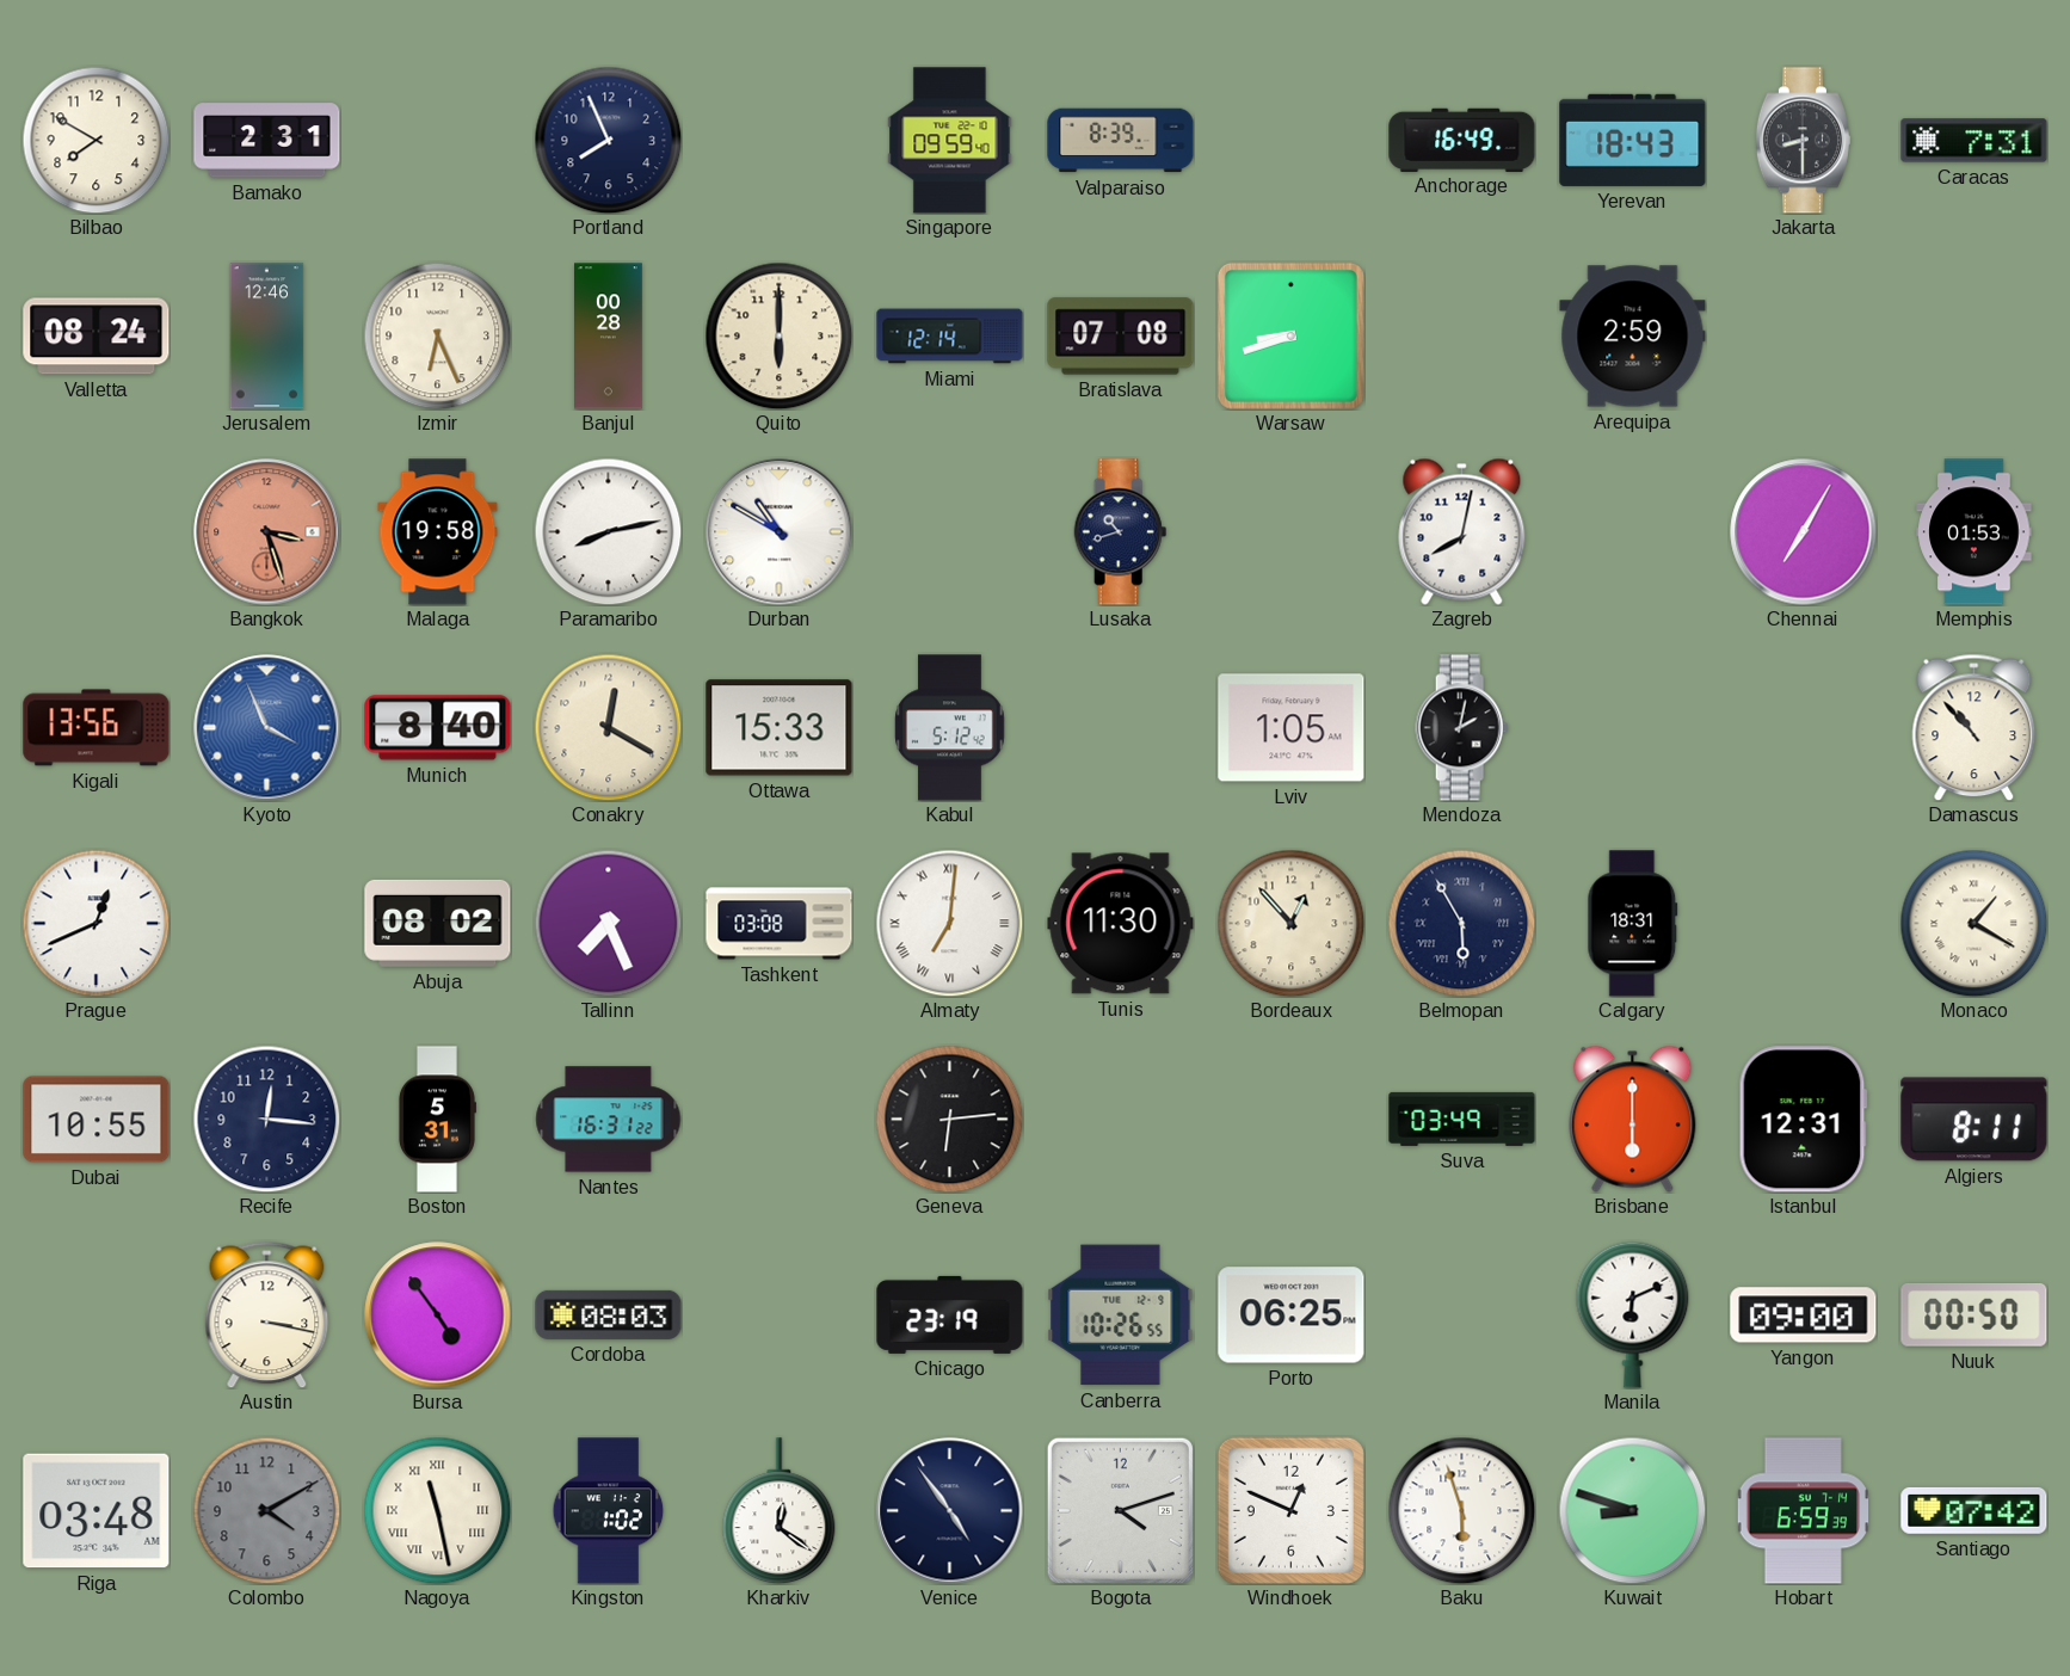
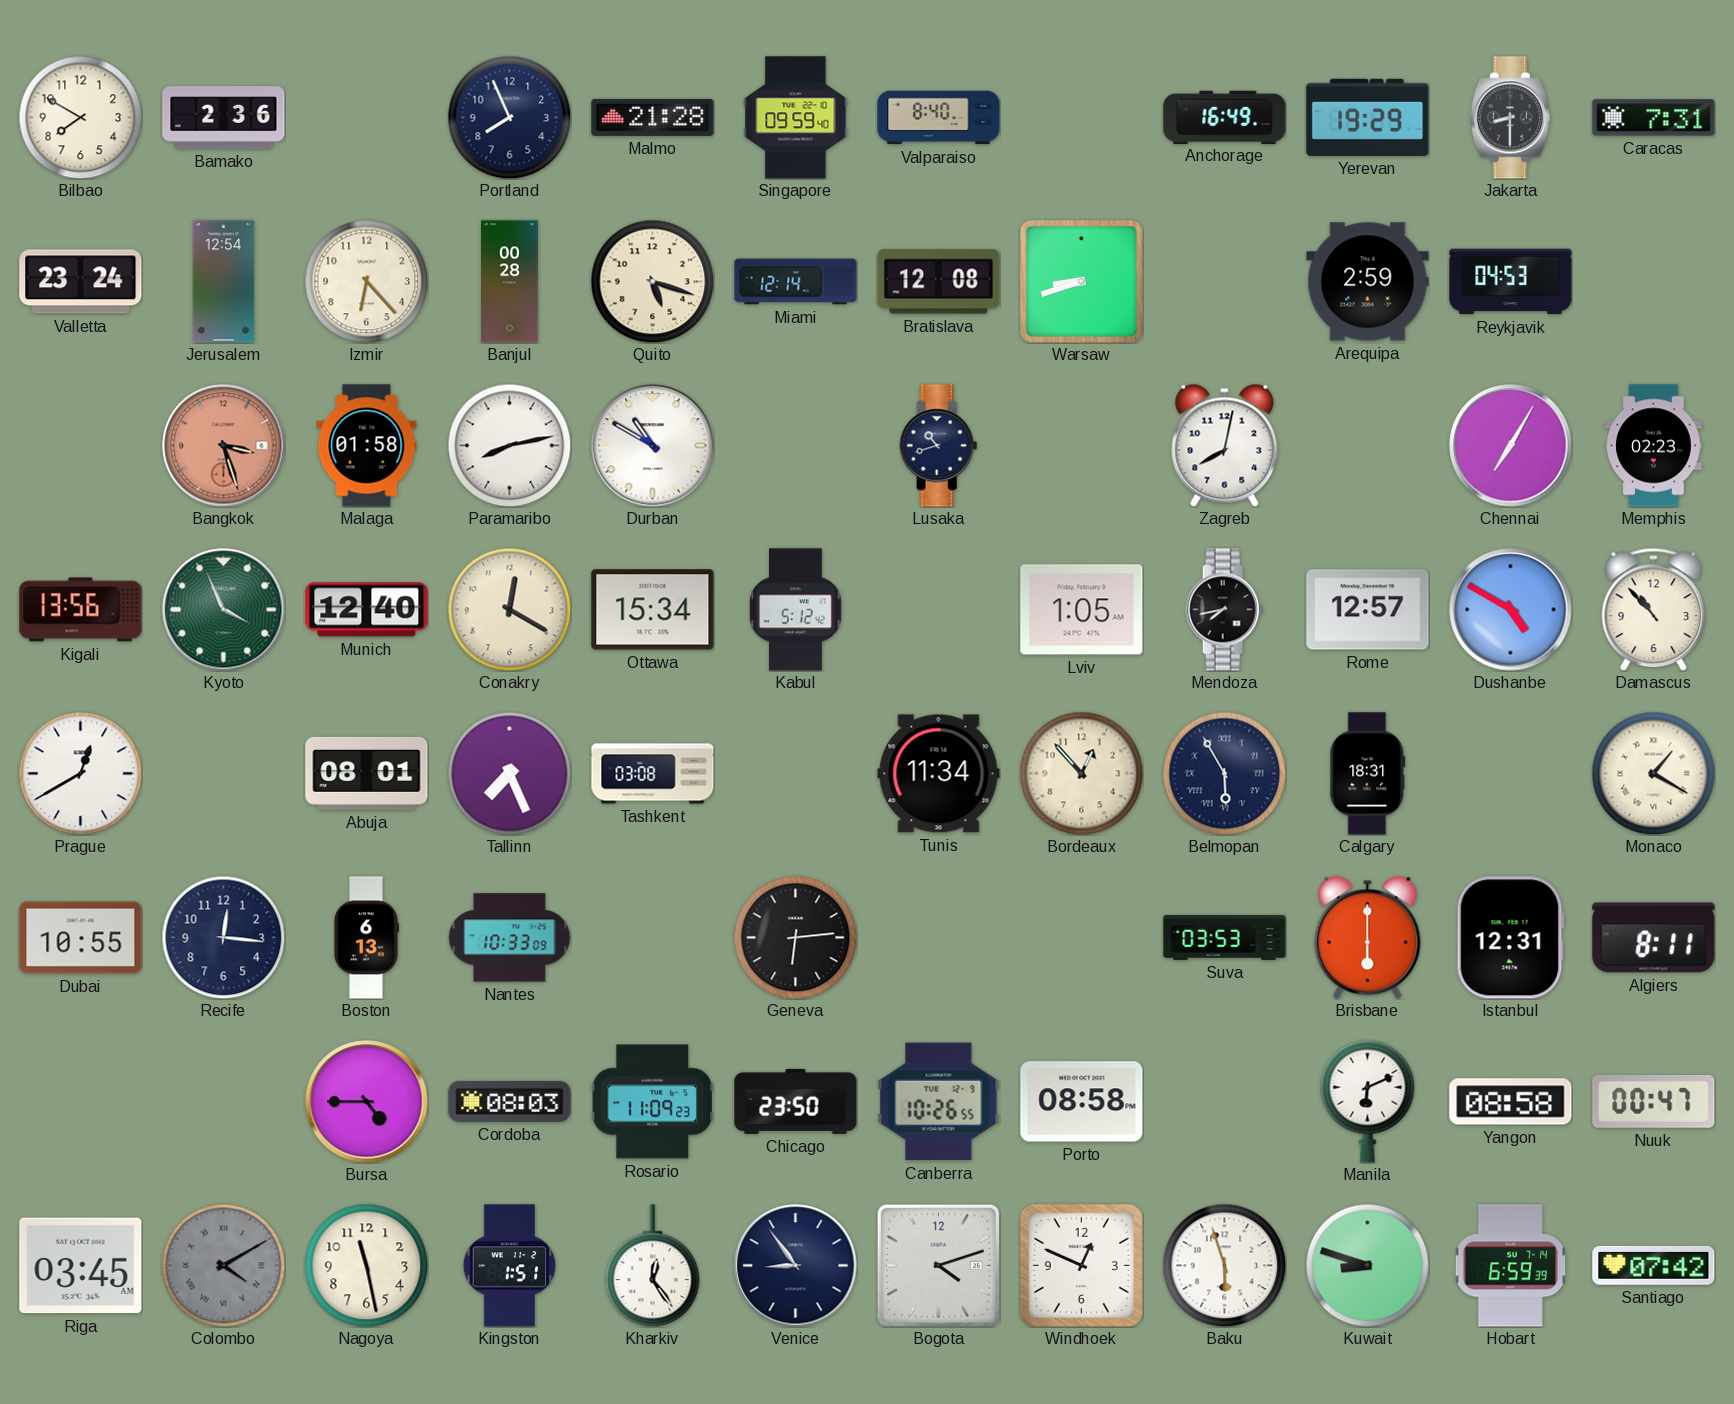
Bamako: 2:31 -> 2:36
Malmo: none -> 21:28
Valparaiso: 8:39 -> 8:40
Yerevan: 18:43 -> 19:29
Valletta: 08:24 -> 23:24
Jerusalem: 12:46 -> 12:54
Izmir: 6:26 -> 6:23
Quito: 6:00 -> 5:18
Bratislava: 07:08 -> 12:08
Reykjavik: none -> 04:53
Malaga: 19:58 -> 01:58
Memphis: 01:53 -> 02:23
Kyoto dial: blue -> green
Munich: 8:40 -> 12:40
Ottawa: 15:33 -> 15:34
Mendoza: 2:02 -> 7:43
Rome: none -> 12:57
Dushanbe: none -> 4:50
Prague: 12:41 -> 12:40
Abuja: 08:02 -> 08:01
Almaty: 7:01 -> none
Tunis: 11:30 -> 11:34
Boston: 5:31 -> 6:13
Nantes: 16:31 -> 10:33
Suva: 03:49 -> 03:53
Austin: 3:17 -> none
Bursa: 4:54 -> 4:45
Rosario: none -> 11:09
Chicago: 23:19 -> 23:50
Porto: 06:25 -> 08:58
Yangon: 09:00 -> 08:58
Nuuk: 00:50 -> 00:47
Riga: 03:48 -> 03:45
Colombo numerals: Arabic -> Roman
Nagoya numerals: Roman -> Arabic
Kingston: 1:02 -> 1:51
Kharkiv: 12:21 -> 12:24
Venice: 4:54 -> 8:54
